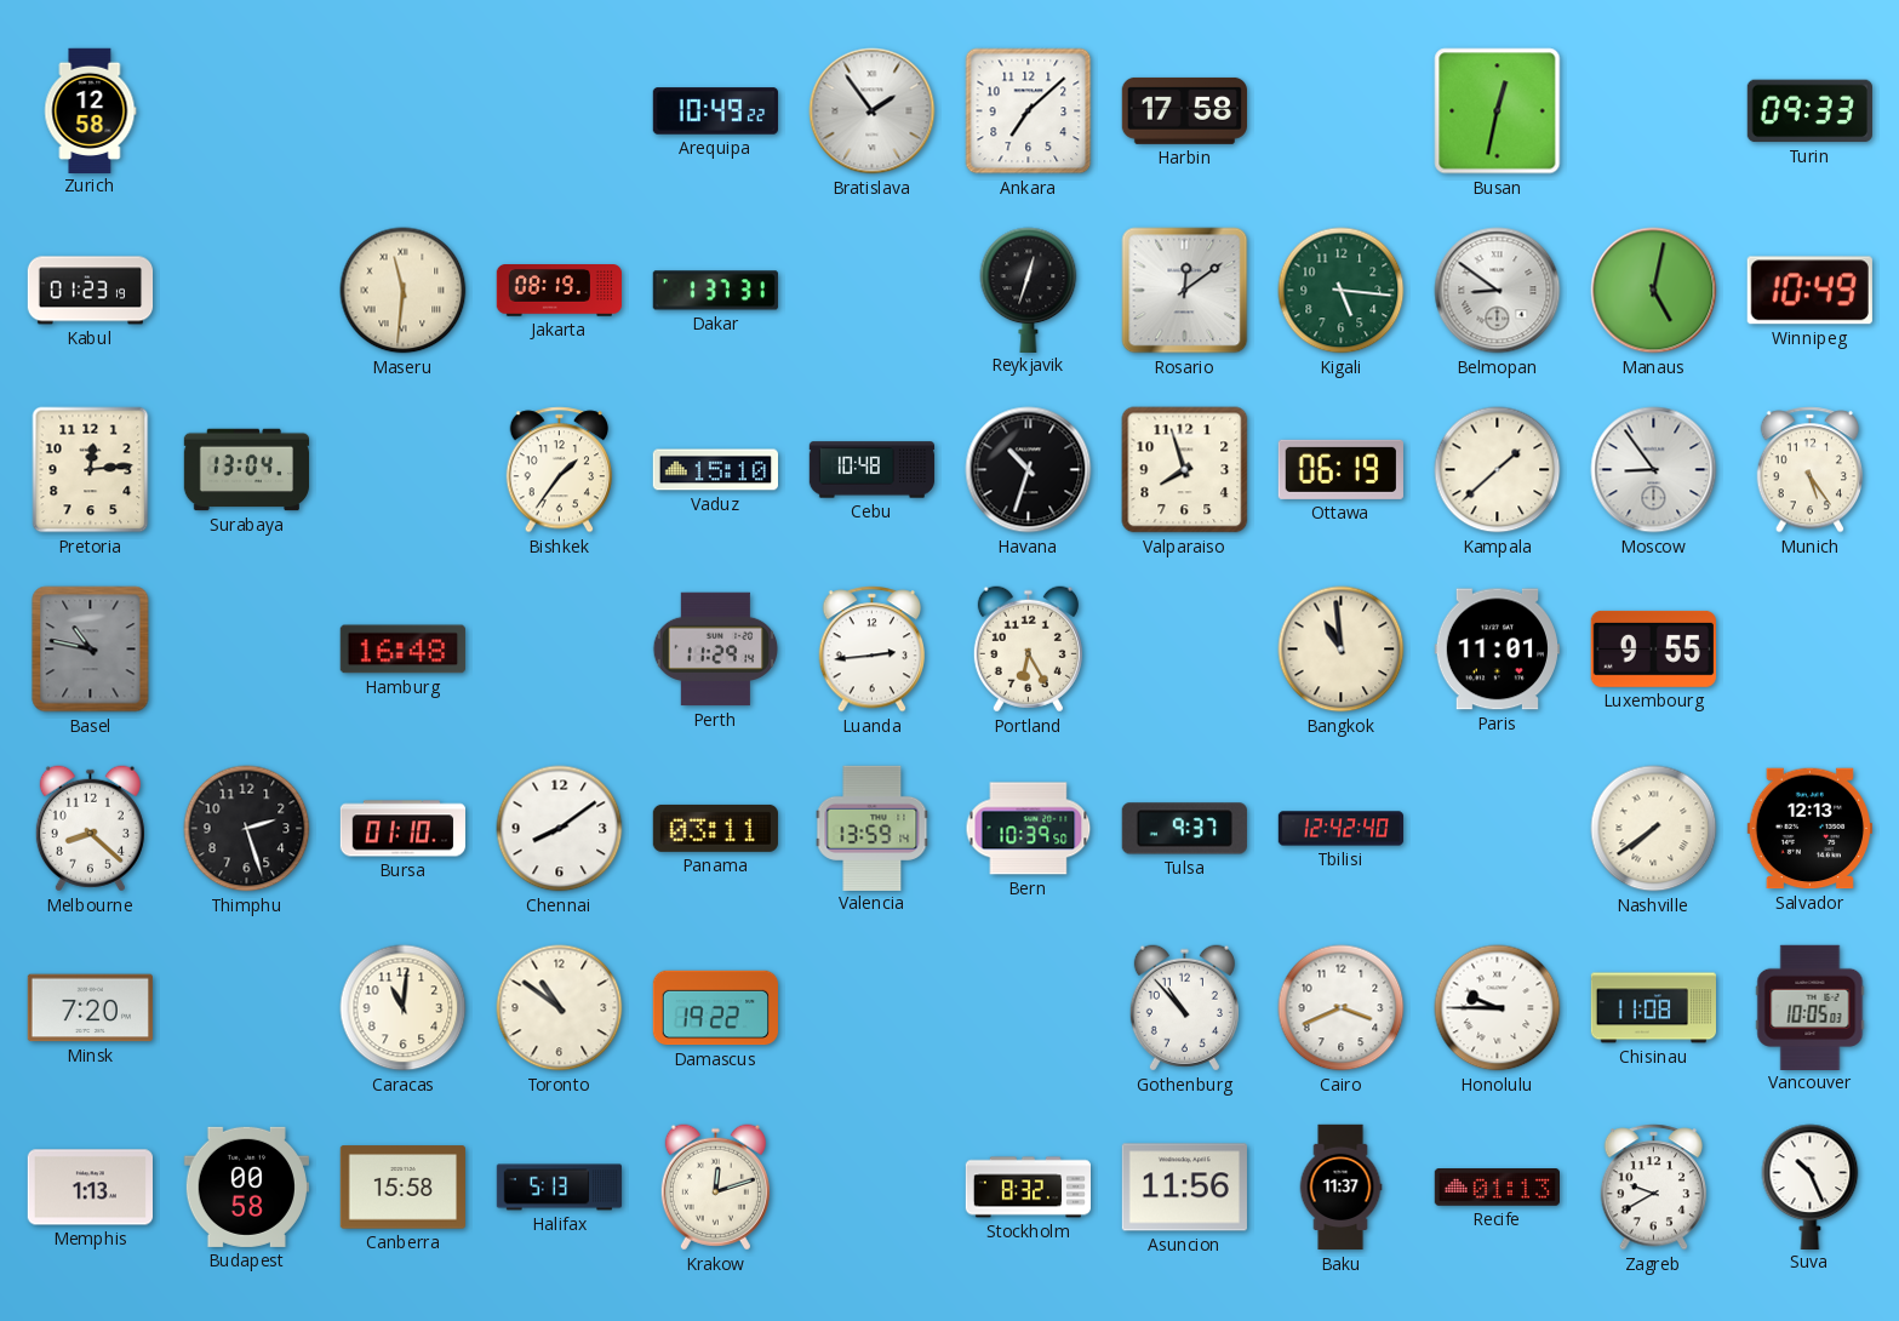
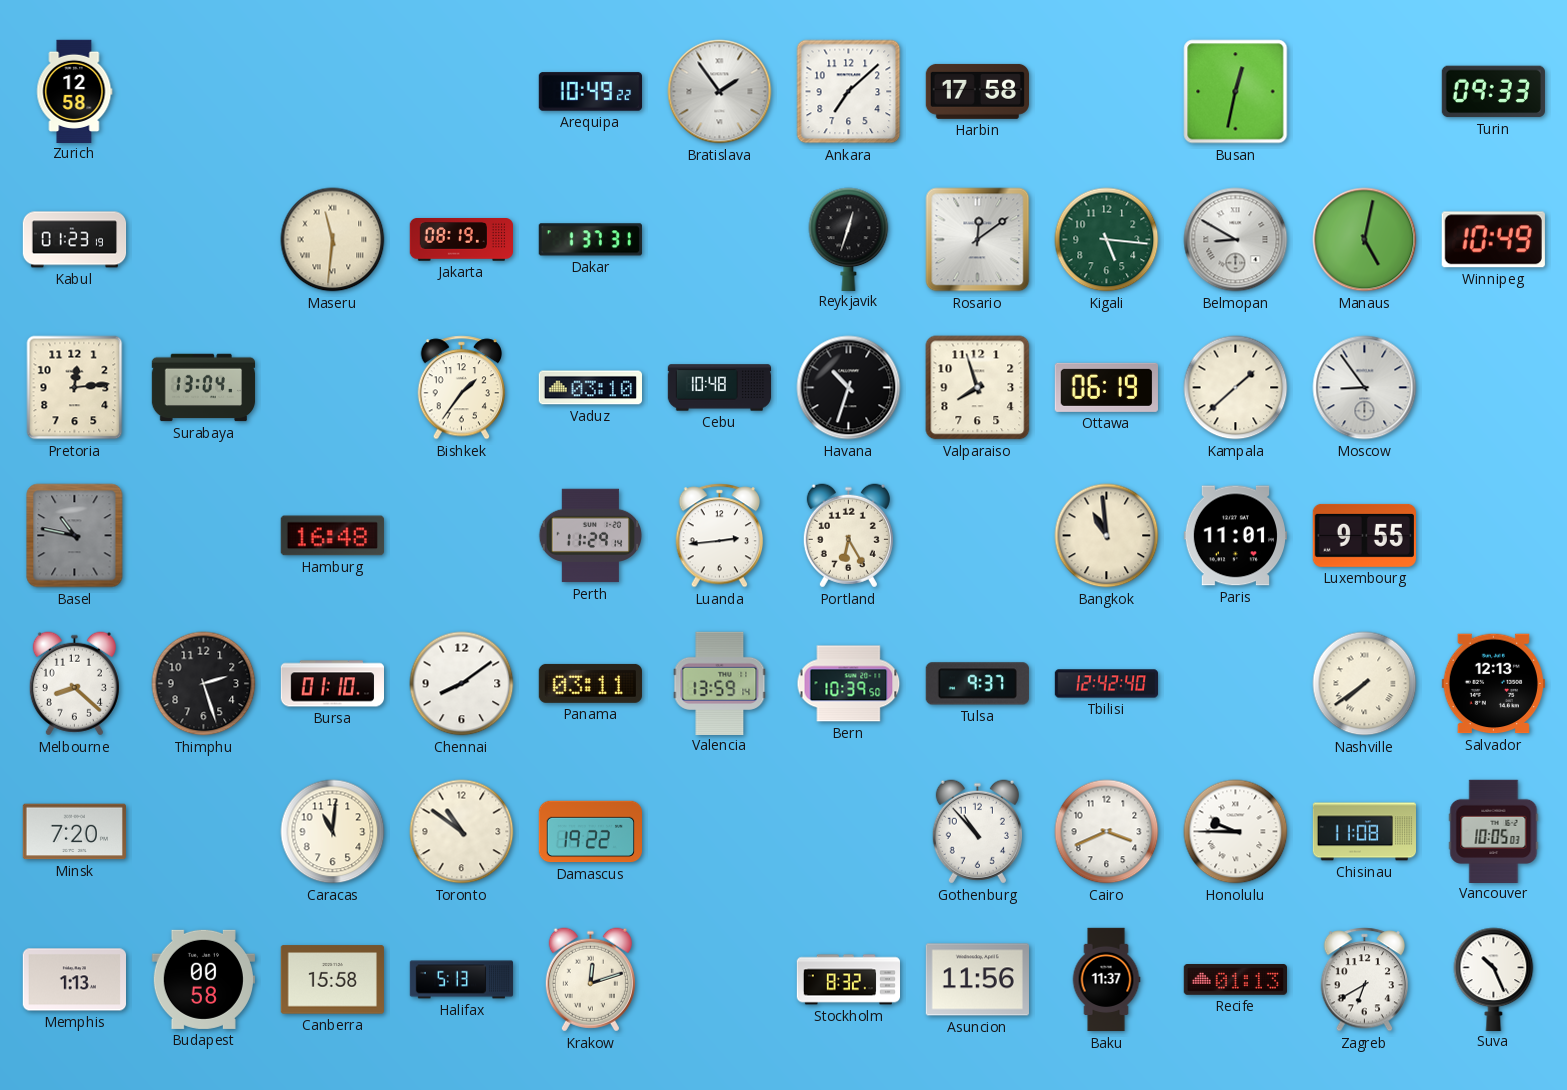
Belmopan: 8:51 -> 8:50
Vaduz: 15:10 -> 03:10
Munich: 5:24 -> none
Zagreb: 9:40 -> 6:40
